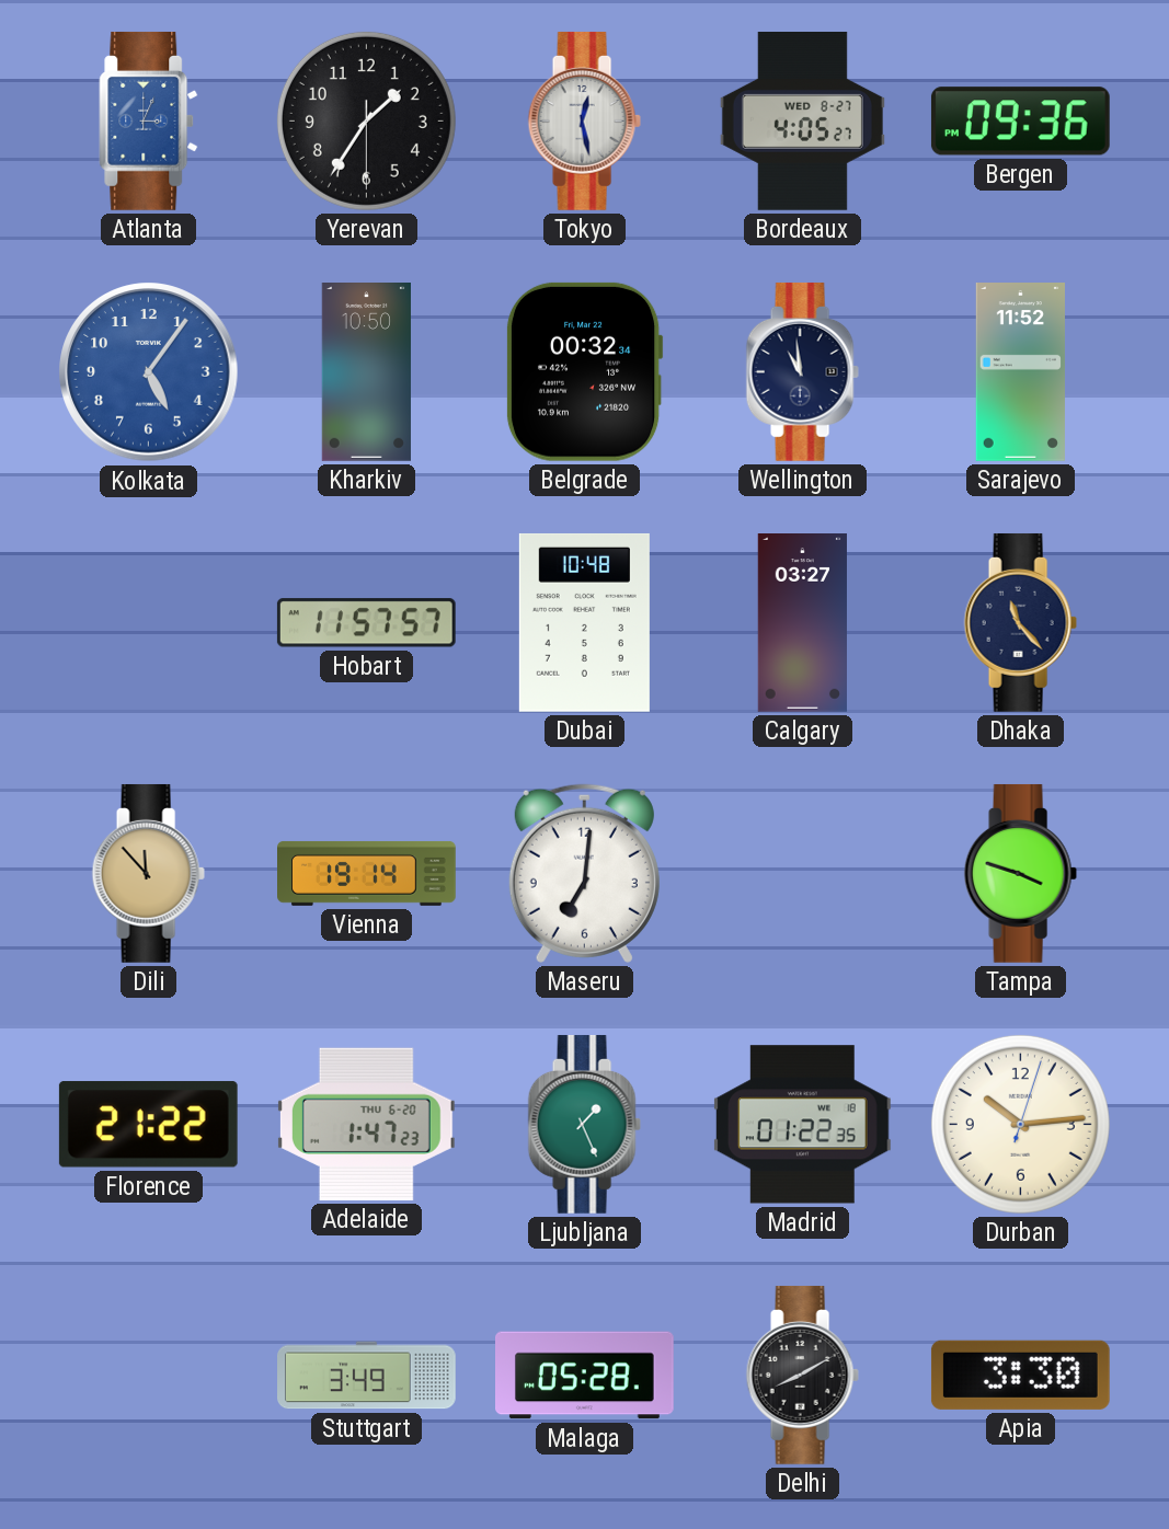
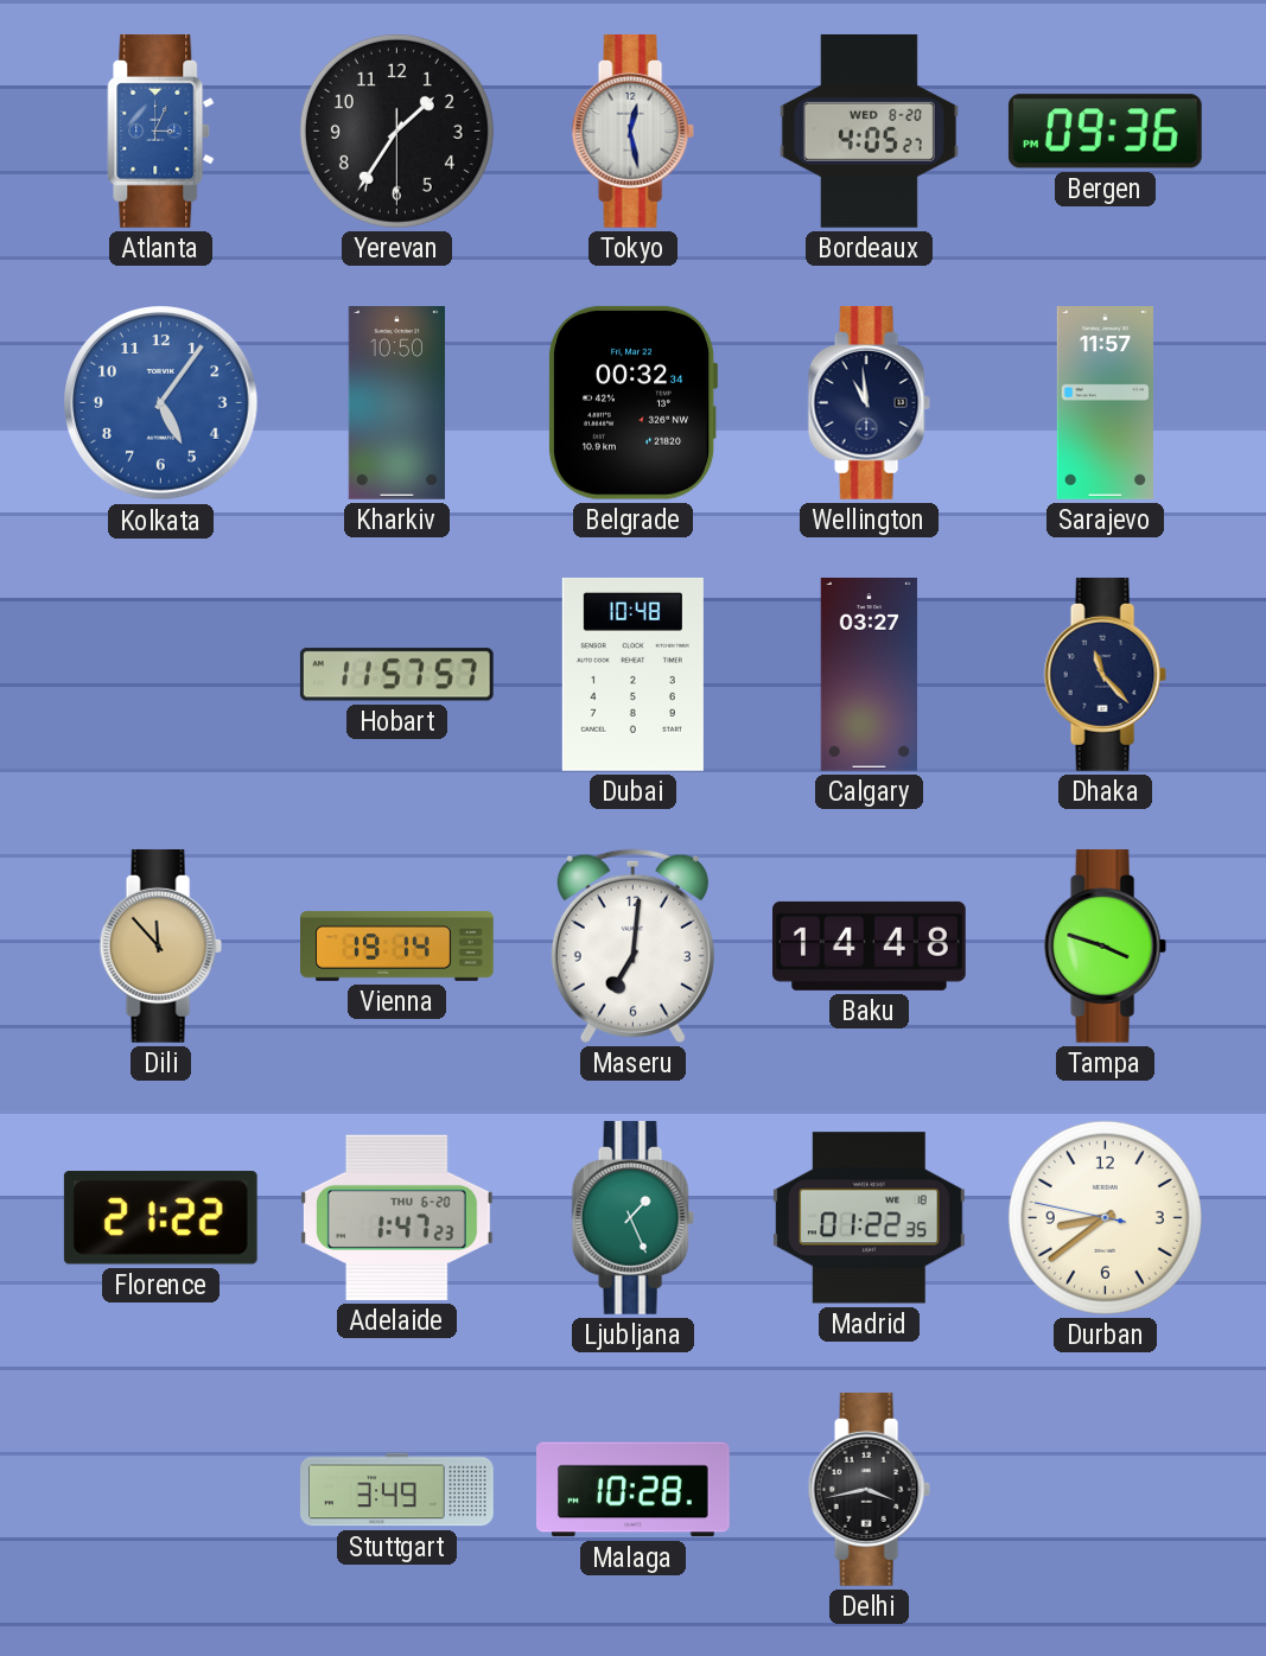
Bordeaux date: WED 8-27 -> WED 8-20
Sarajevo: 11:52 -> 11:57
Baku: none -> 14:48
Durban: 10:14 -> 8:38
Malaga: 05:28 -> 10:28
Delhi: 8:10 -> 3:43
Apia: 3:30 -> none
